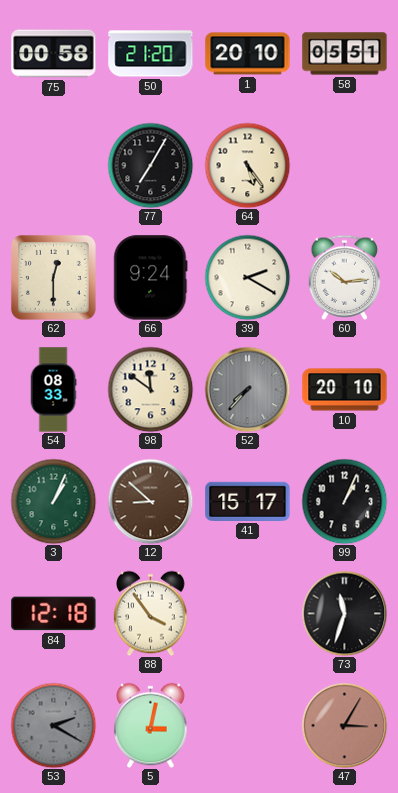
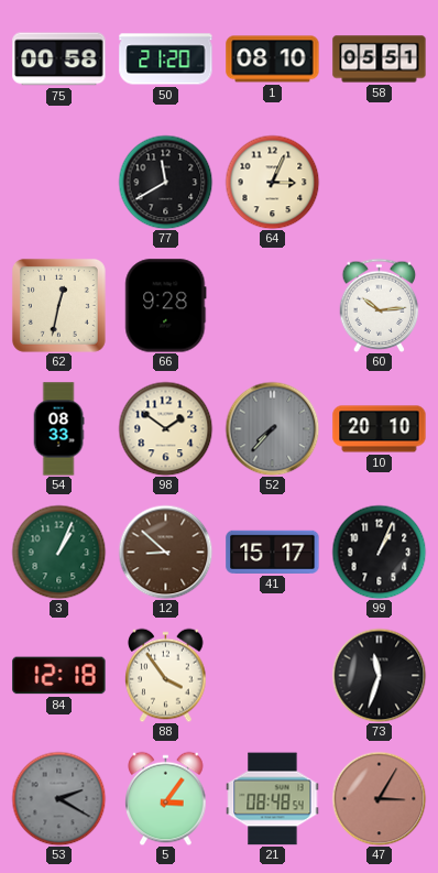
1: 20:10 -> 08:10
77: 7:05 -> 11:40
64: 5:24 -> 3:04
62: 12:30 -> 12:32
66: 9:24 -> 9:28
39: 2:20 -> none
98: 11:51 -> 1:51
5: 3:02 -> 3:06
21: none -> 08:48
